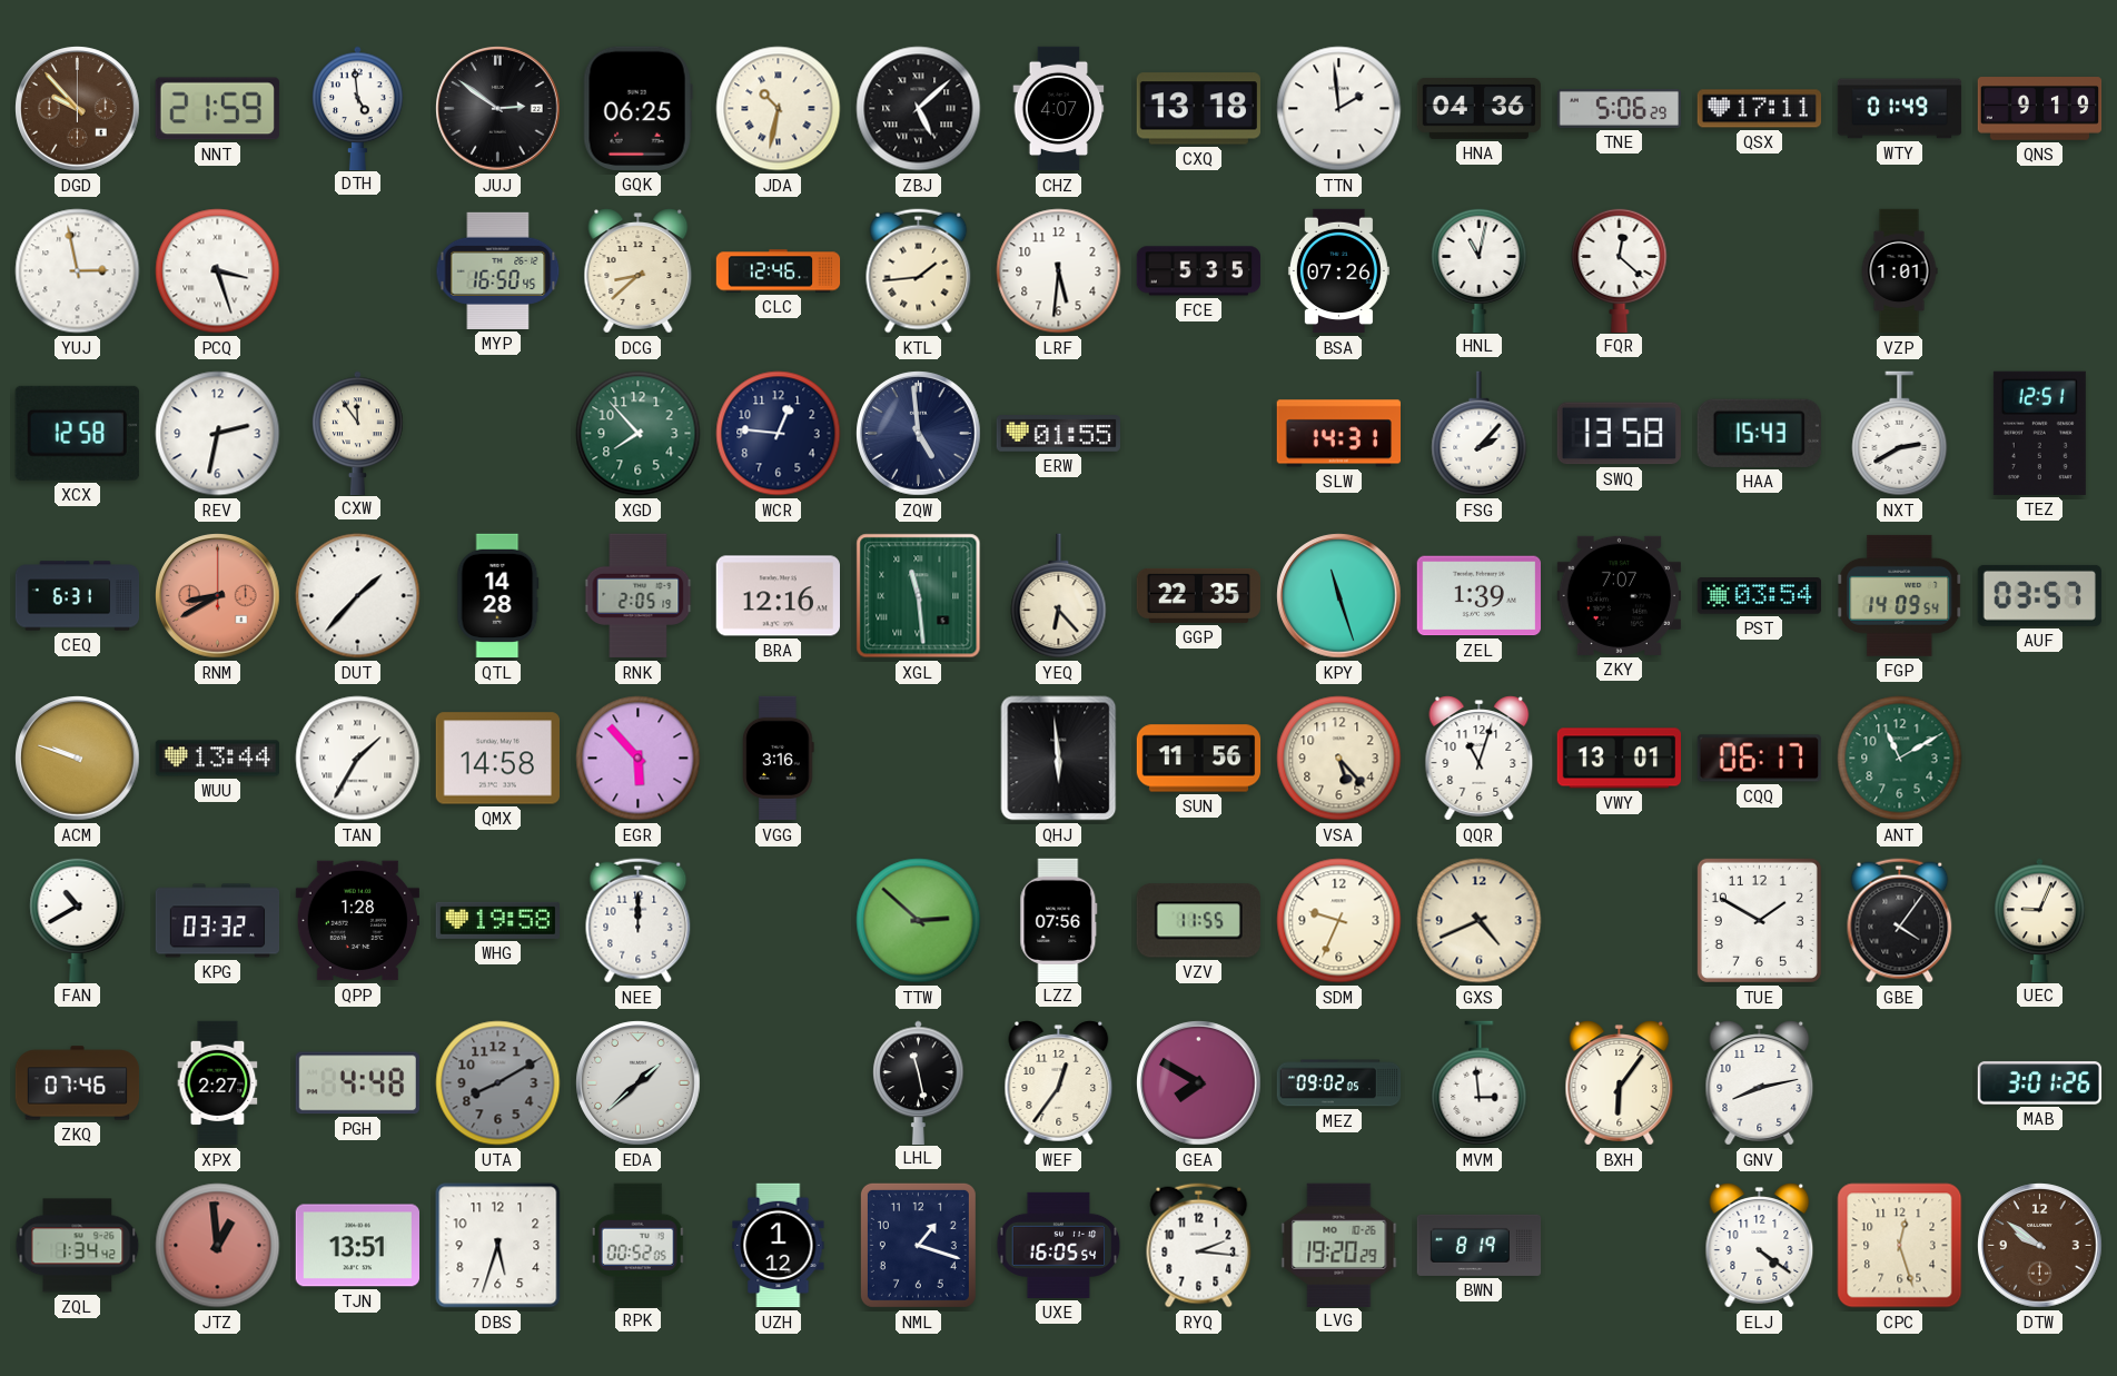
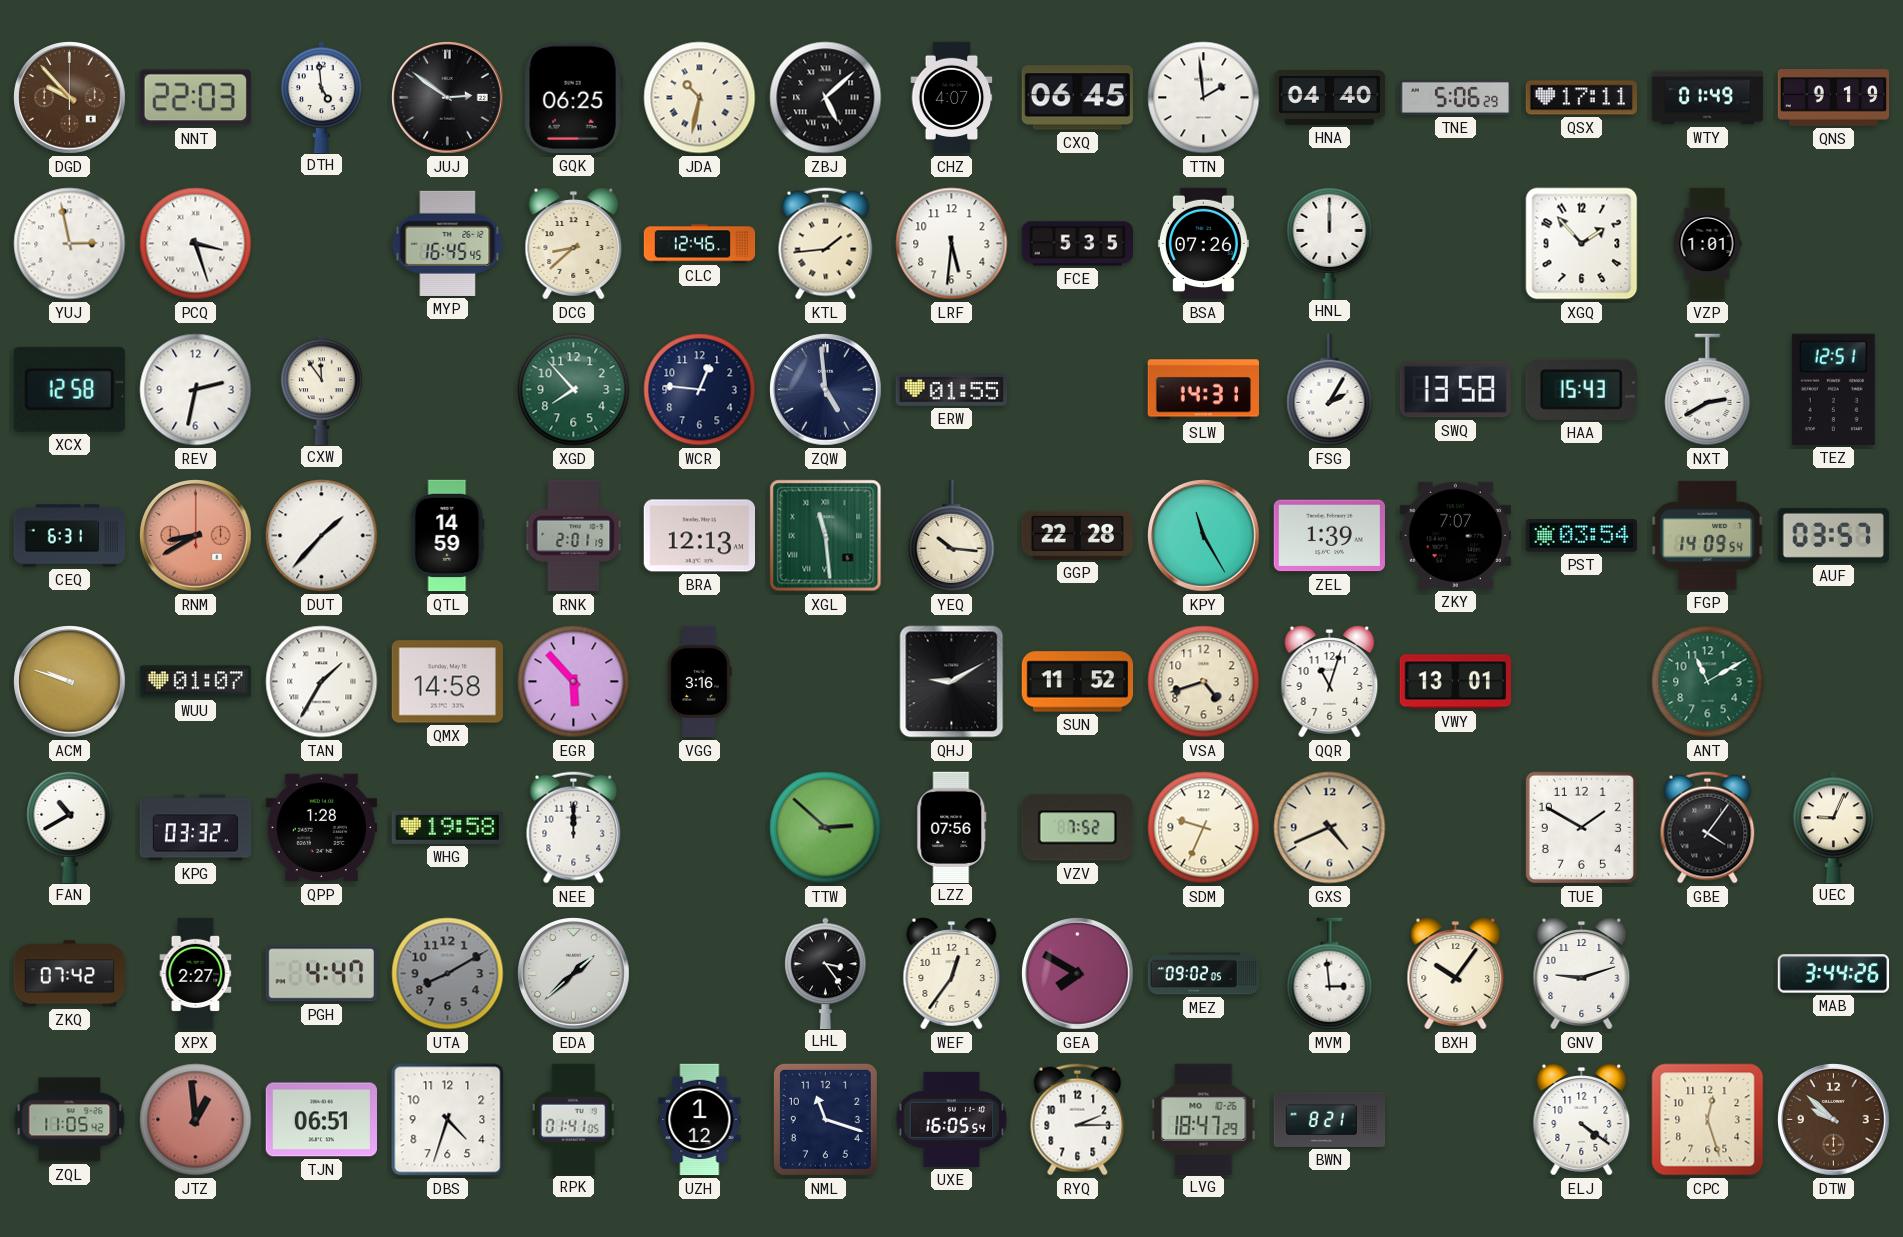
NNT: 21:59 -> 22:03
CXQ: 13:18 -> 06:45
HNA: 04:36 -> 04:40
MYP: 16:50 -> 16:45
HNL: 11:02 -> 12:00
FQR: 12:22 -> none
XGQ: none -> 1:53
FSG: 2:07 -> 2:05
QTL: 14:28 -> 14:59
RNK: 2:05 -> 2:01
BRA: 12:16 -> 12:13
YEQ: 6:23 -> 10:16
GGP: 22:35 -> 22:28
KPY: 11:27 -> 11:25
WUU: 13:44 -> 01:07
QHJ: 5:59 -> 9:10
SUN: 11:56 -> 11:52
VSA: 5:23 -> 4:42
CQQ: 06:17 -> none
VZV: 11:55 -> 7:52
ZKQ: 07:46 -> 07:42
PGH: 4:48 -> 4:47
LHL: 11:28 -> 3:24
BXH: 6:06 -> 10:06
GNV: 8:13 -> 9:12
MAB: 3:01 -> 3:44
ZQL: 1:34 -> 11:05
TJN: 13:51 -> 06:51
DBS: 5:33 -> 4:33
RPK: 00:52 -> 01:41
NML: 1:18 -> 11:18
RYQ: 2:16 -> 2:15
LVG: 19:20 -> 18:47
BWN: 8:19 -> 8:21
DTW: 9:51 -> 9:52
